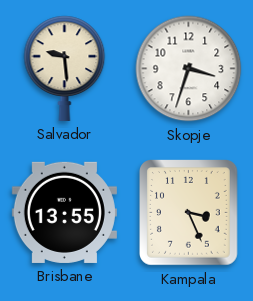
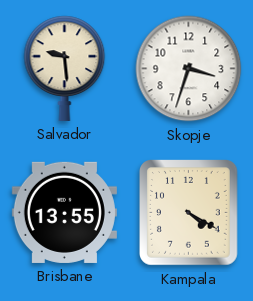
Kampala: 3:26 -> 4:20
